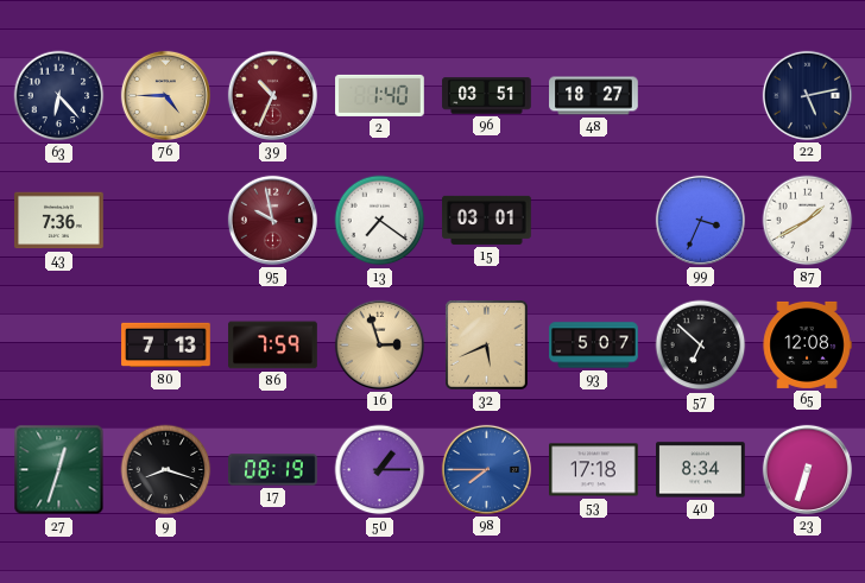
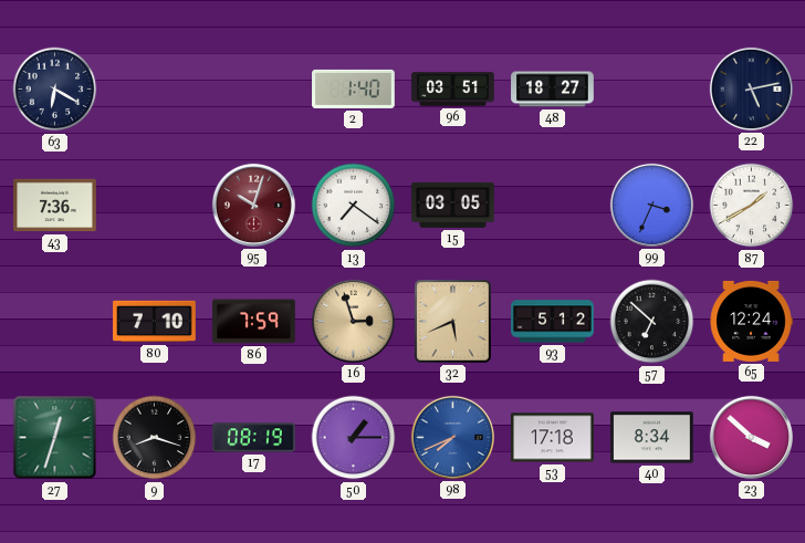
63: 6:23 -> 6:20
76: 4:45 -> none
39: 10:34 -> none
95: 9:58 -> 10:03
15: 03:01 -> 03:05
80: 7:13 -> 7:10
93: 5:07 -> 5:12
65: 12:08 -> 12:24
98: 7:45 -> 7:41
23: 6:33 -> 3:52
